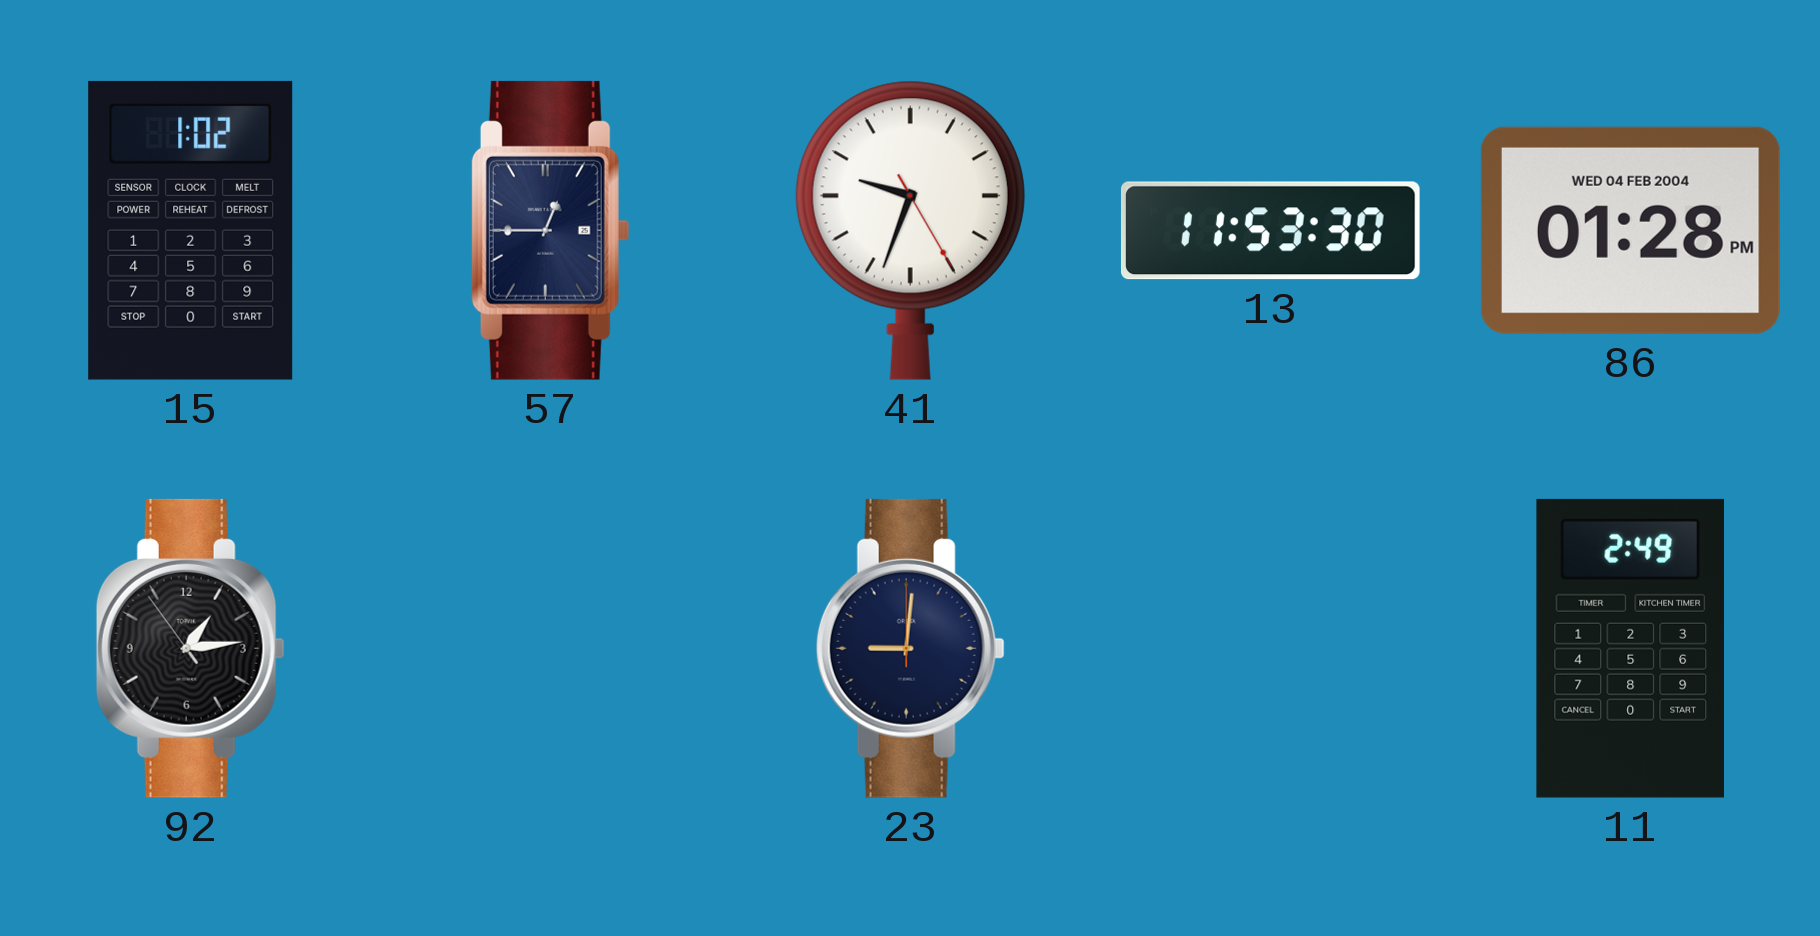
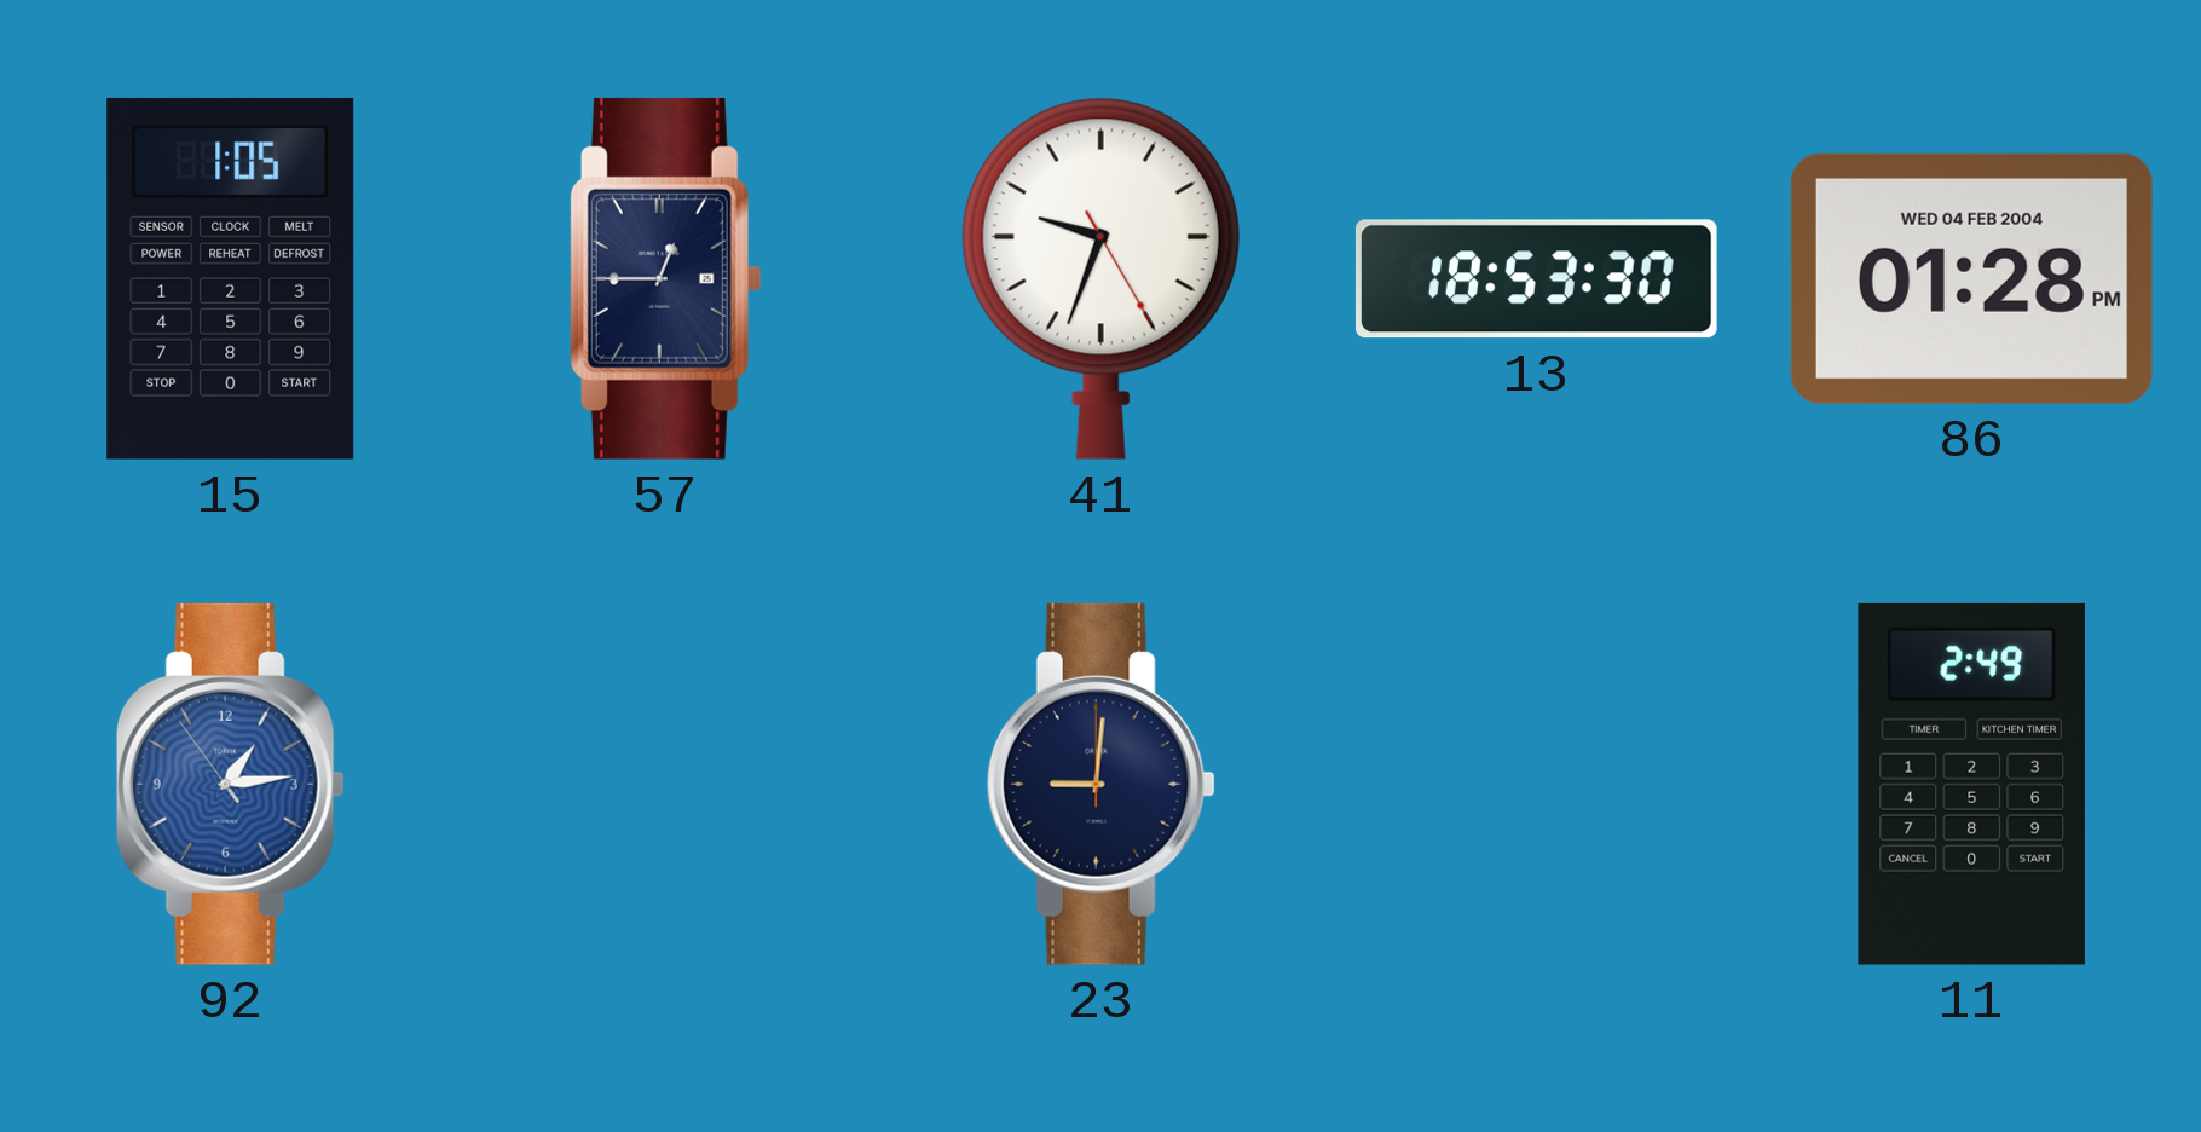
15: 1:02 -> 1:05
13: 11:53 -> 18:53
92 dial: black -> blue
